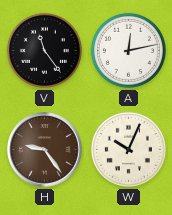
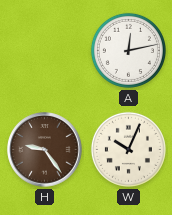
V: 11:24 -> none
